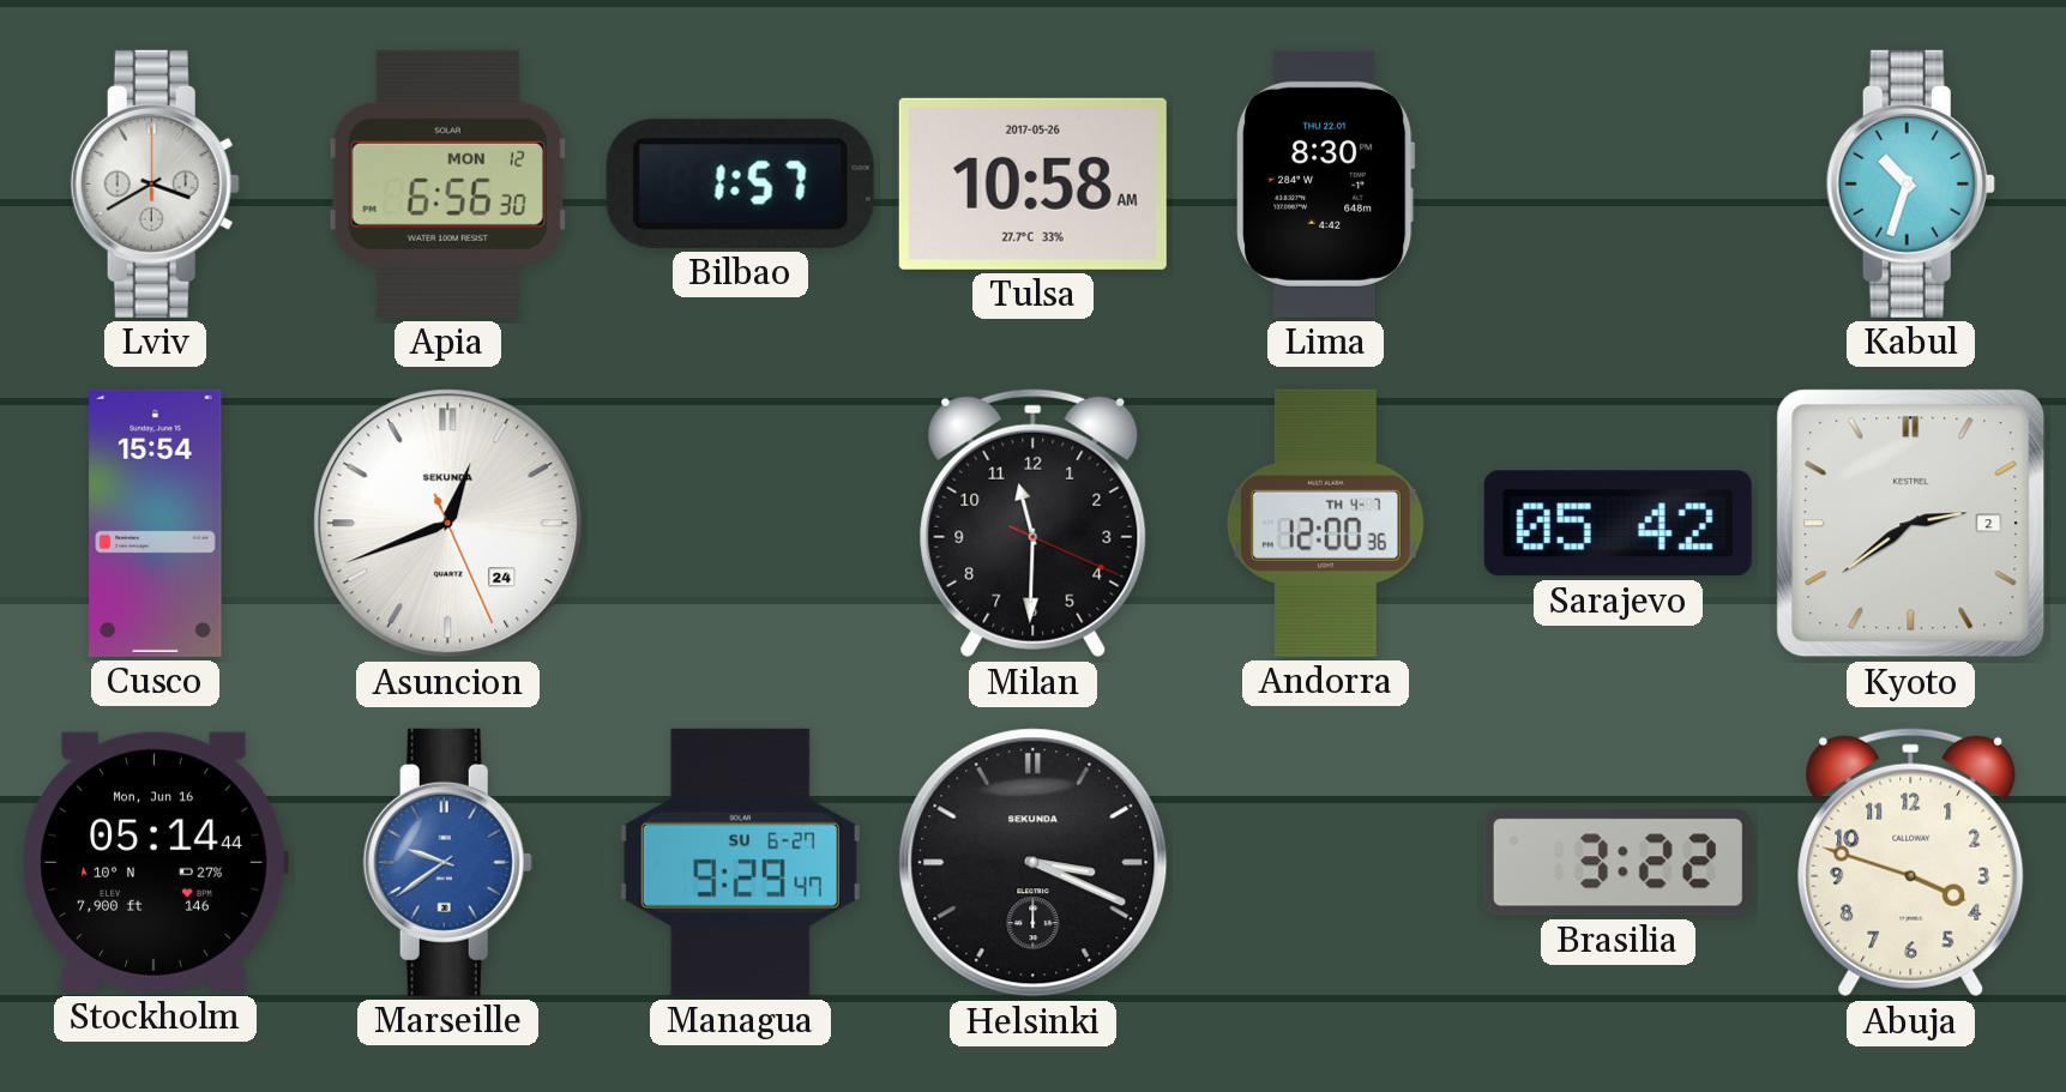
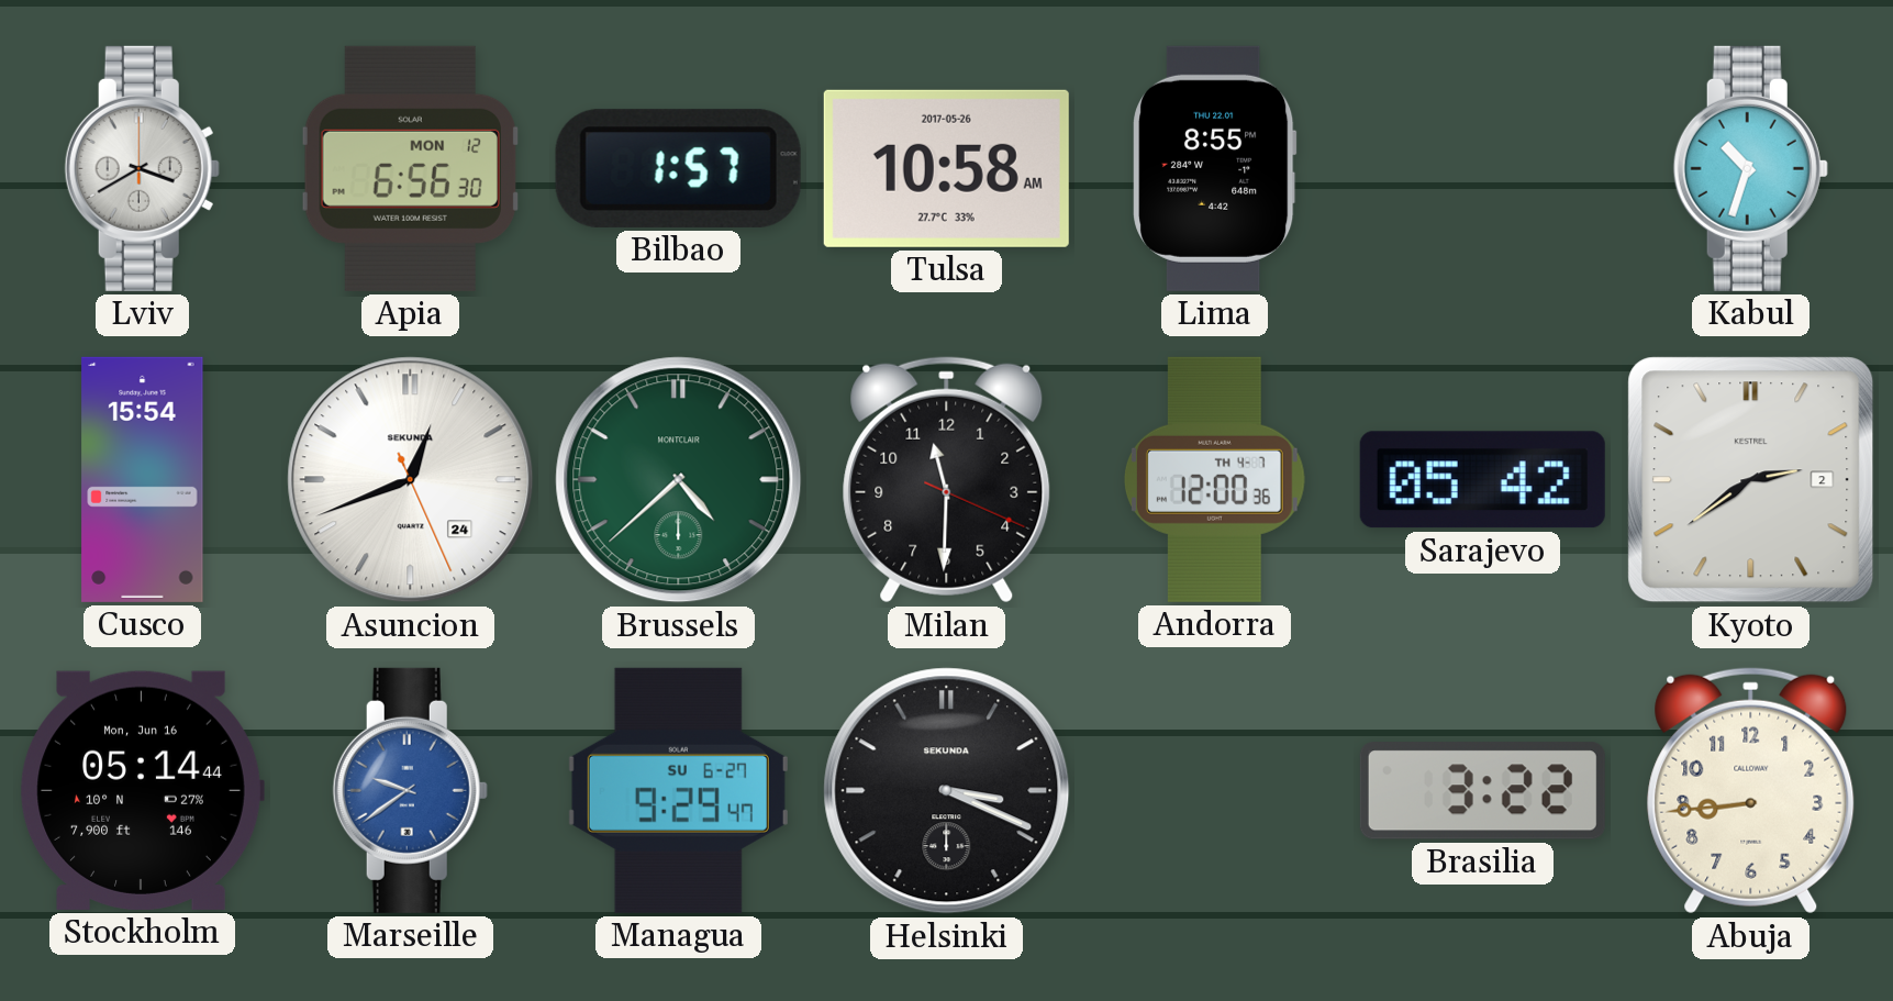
Lima: 8:30 -> 8:55
Brussels: none -> 4:38
Abuja: 3:48 -> 8:44
